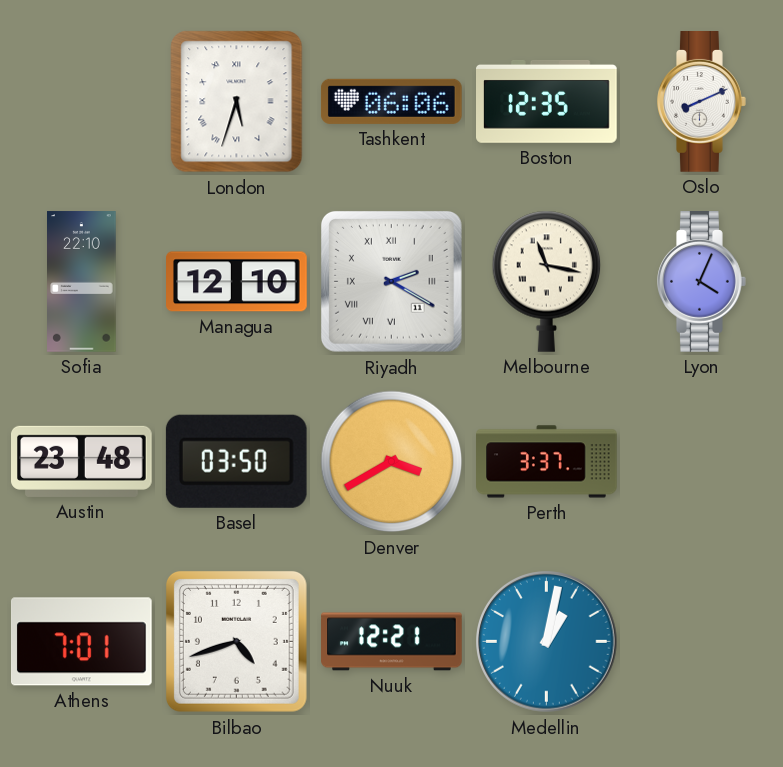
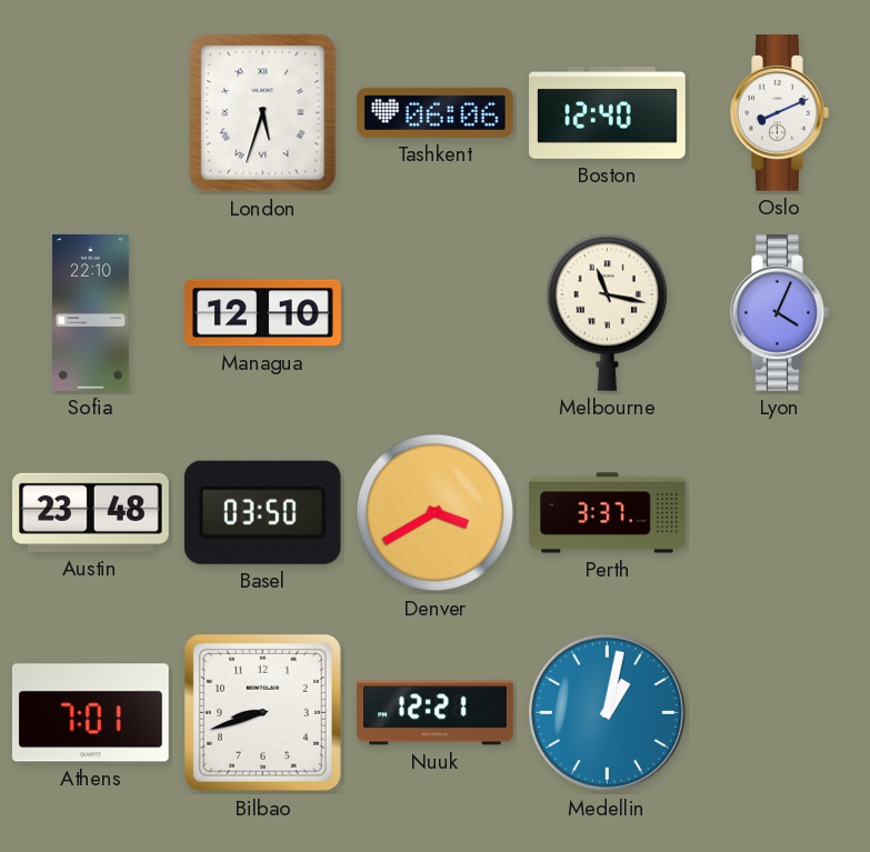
Boston: 12:35 -> 12:40
Riyadh: 2:20 -> none
Bilbao: 4:42 -> 8:42
